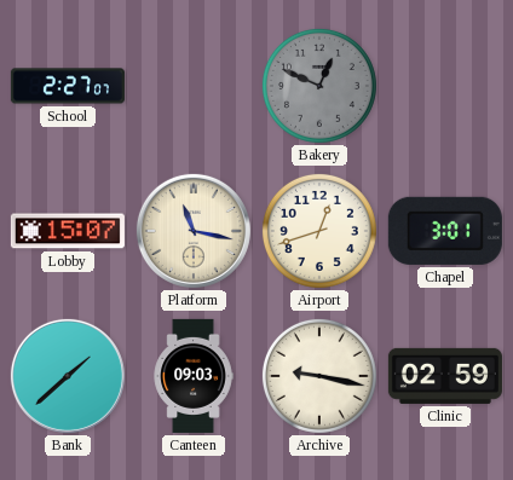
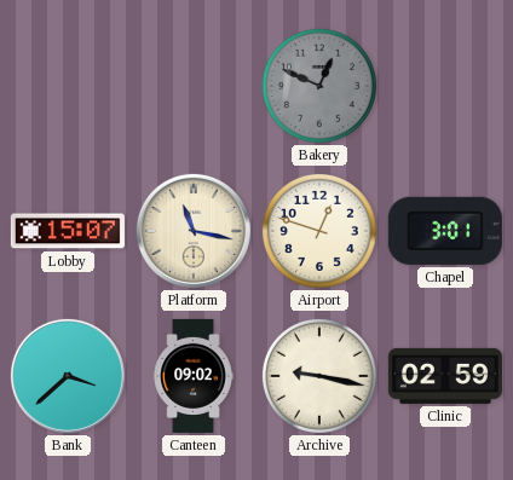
School: 2:27 -> none
Airport: 12:42 -> 12:48
Bank: 1:38 -> 3:38
Canteen: 09:03 -> 09:02
